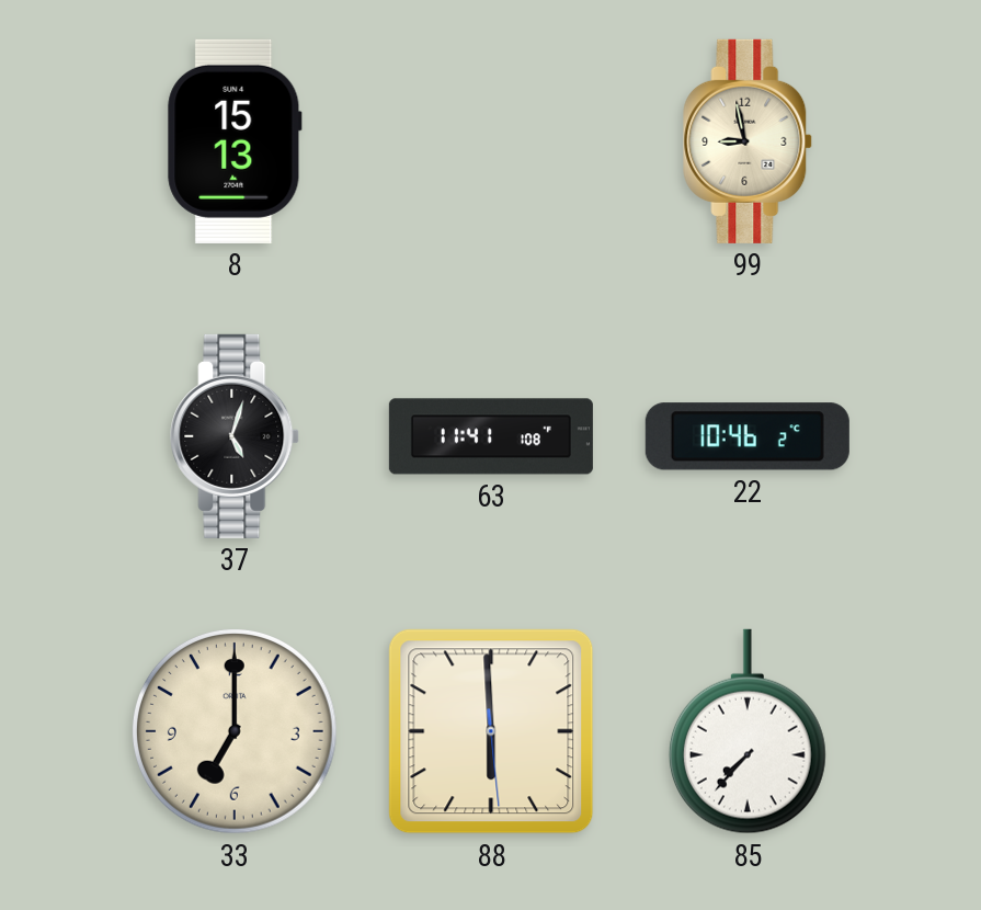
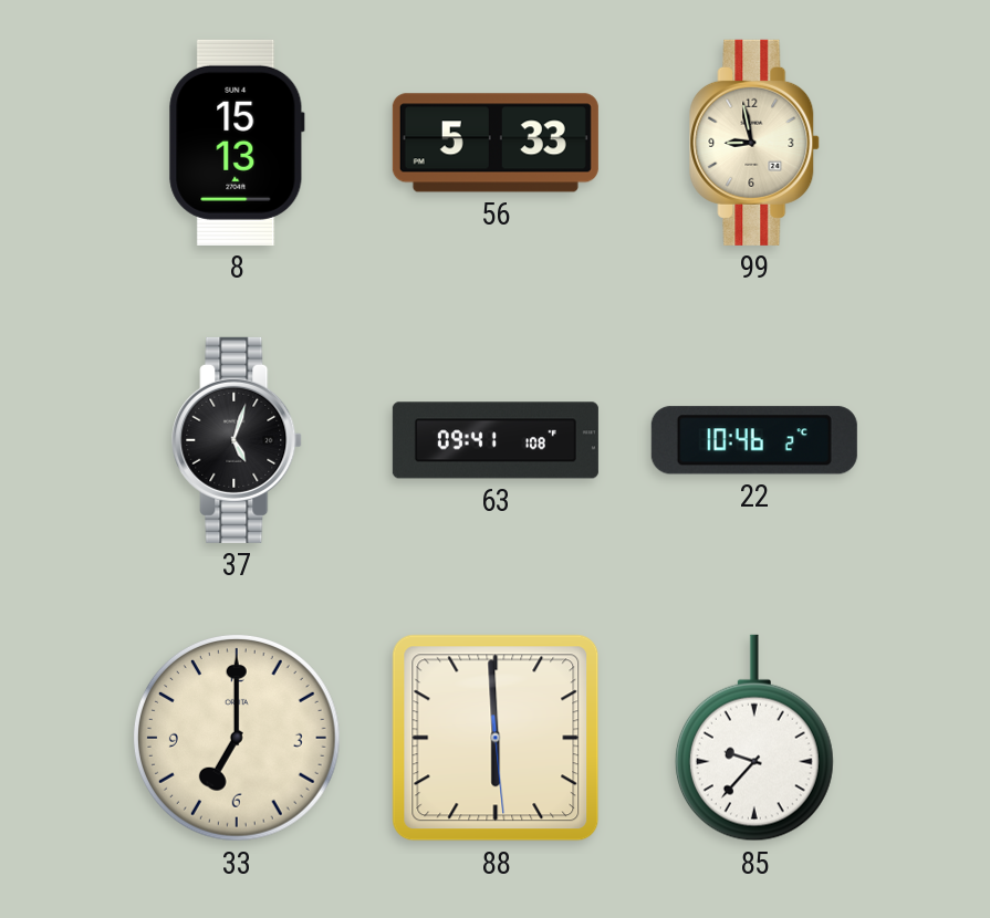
56: none -> 5:33
63: 11:41 -> 09:41
85: 7:37 -> 9:37
